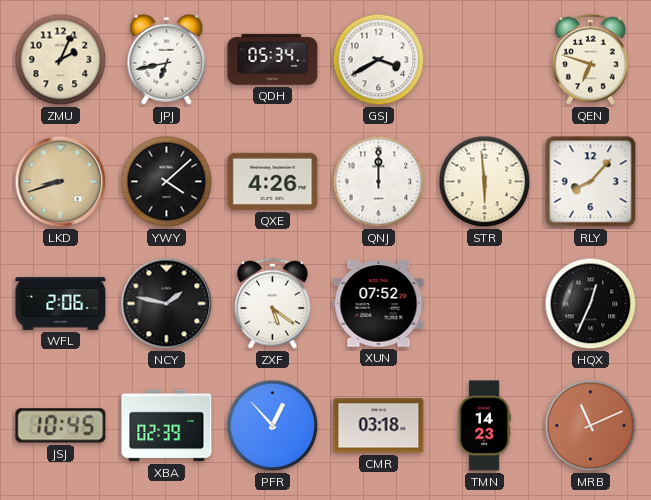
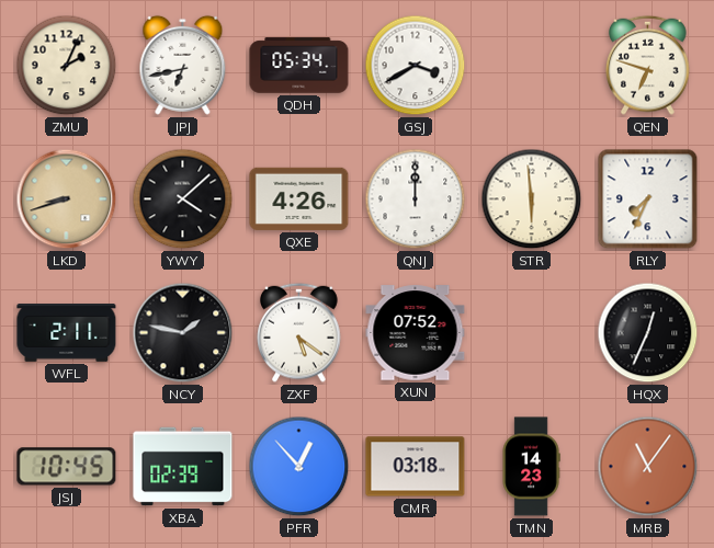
RLY: 8:07 -> 7:34
WFL: 2:06 -> 2:11
MRB: 11:11 -> 11:06
